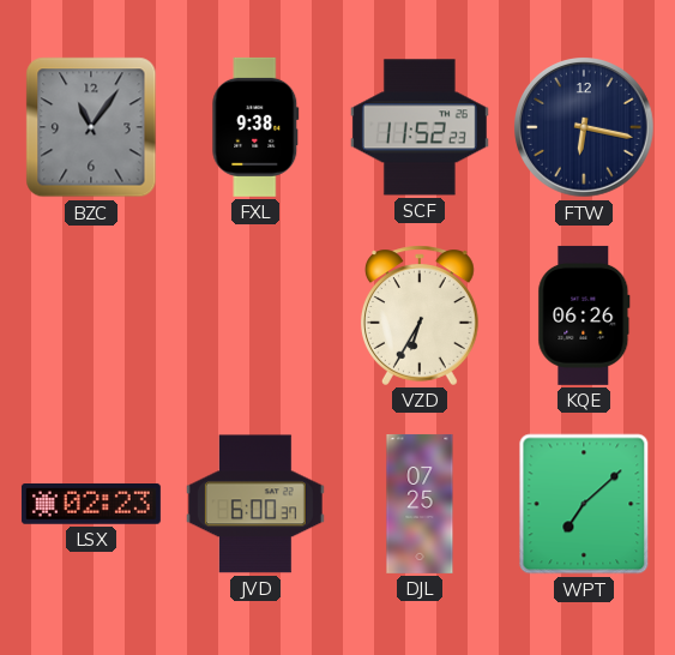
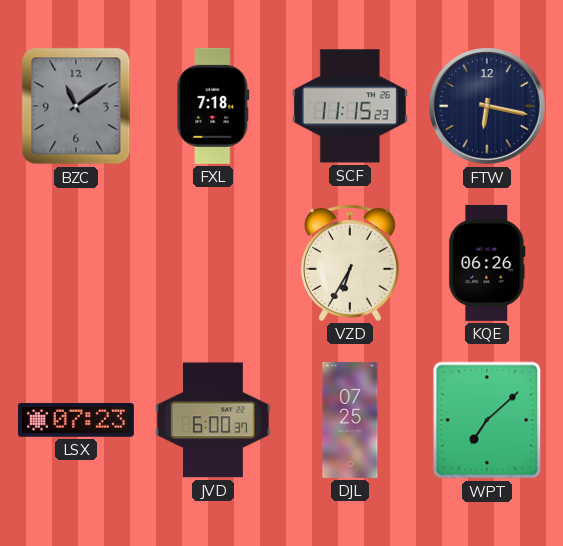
BZC: 11:06 -> 11:09
FXL: 9:38 -> 7:18
SCF: 11:52 -> 11:15
LSX: 02:23 -> 07:23
